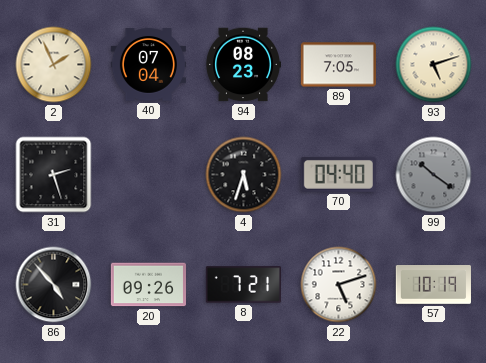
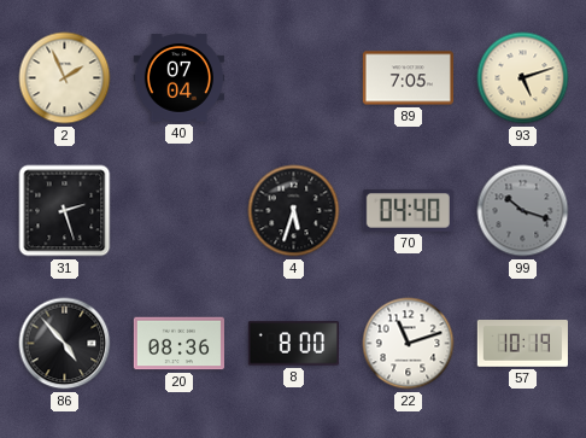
94: 08:23 -> none
99: 10:21 -> 10:18
20: 09:26 -> 08:36
8: 7:21 -> 8:00
22: 5:12 -> 11:12
